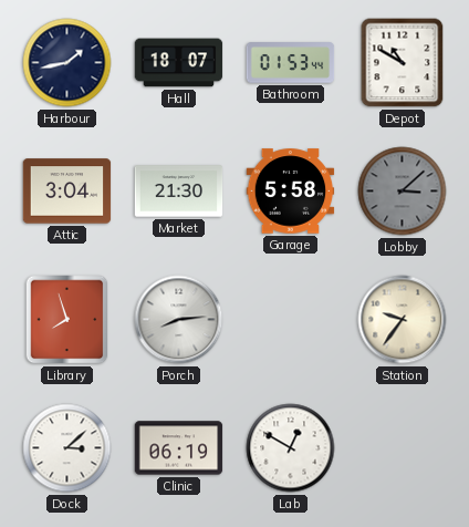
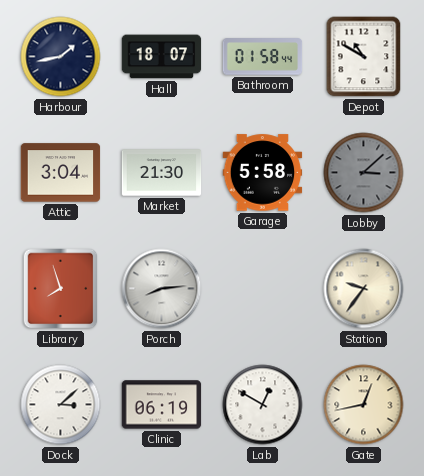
Bathroom: 01:53 -> 01:58
Gate: none -> 12:43
